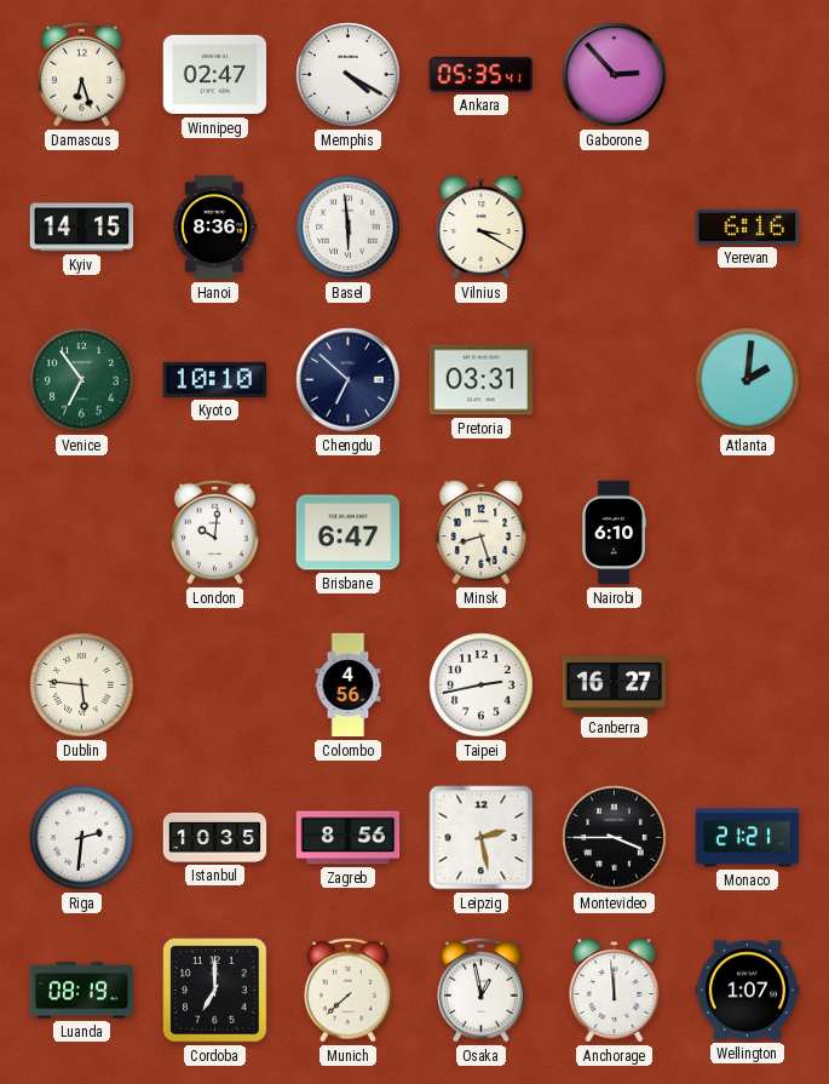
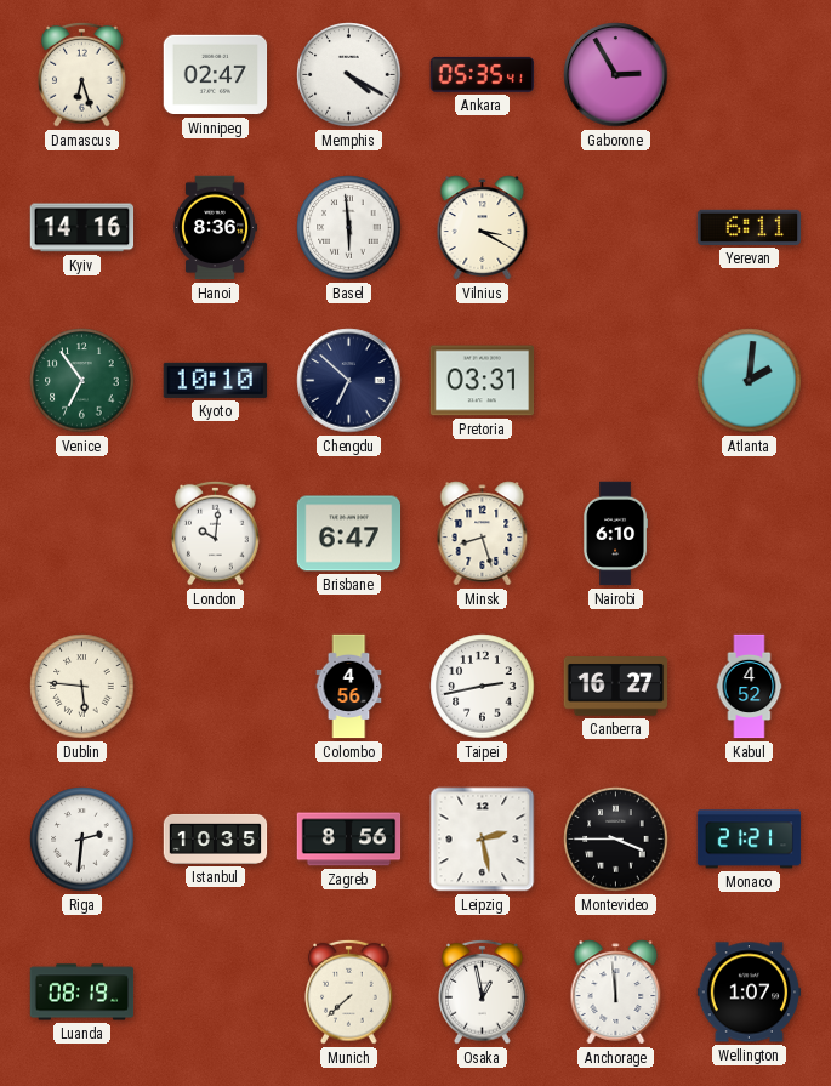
Gaborone: 2:53 -> 2:55
Kyiv: 14:15 -> 14:16
Yerevan: 6:16 -> 6:11
Kabul: none -> 4:52
Cordoba: 7:00 -> none
